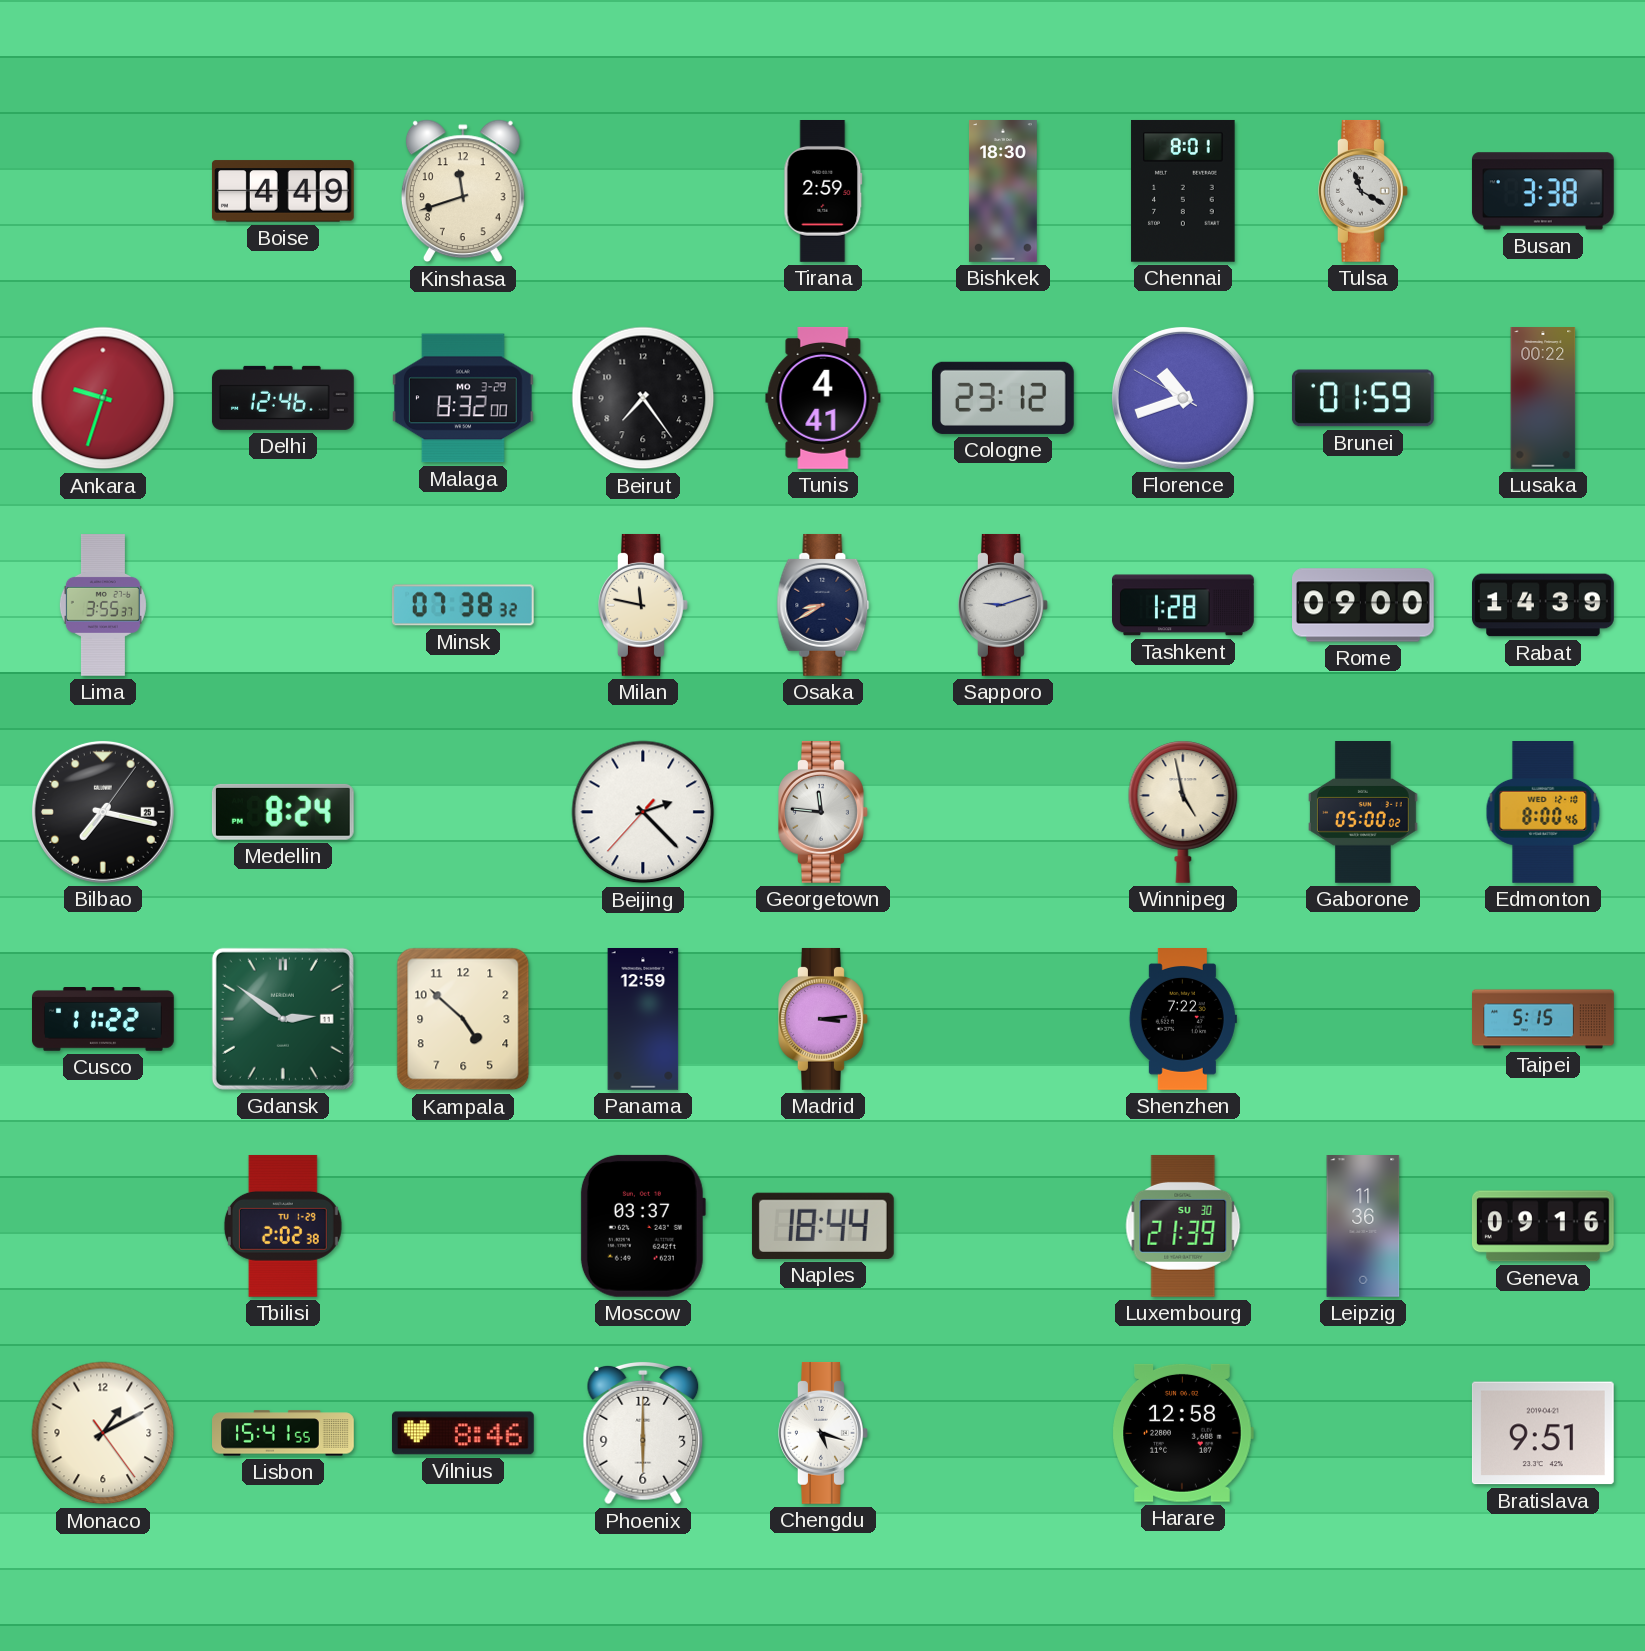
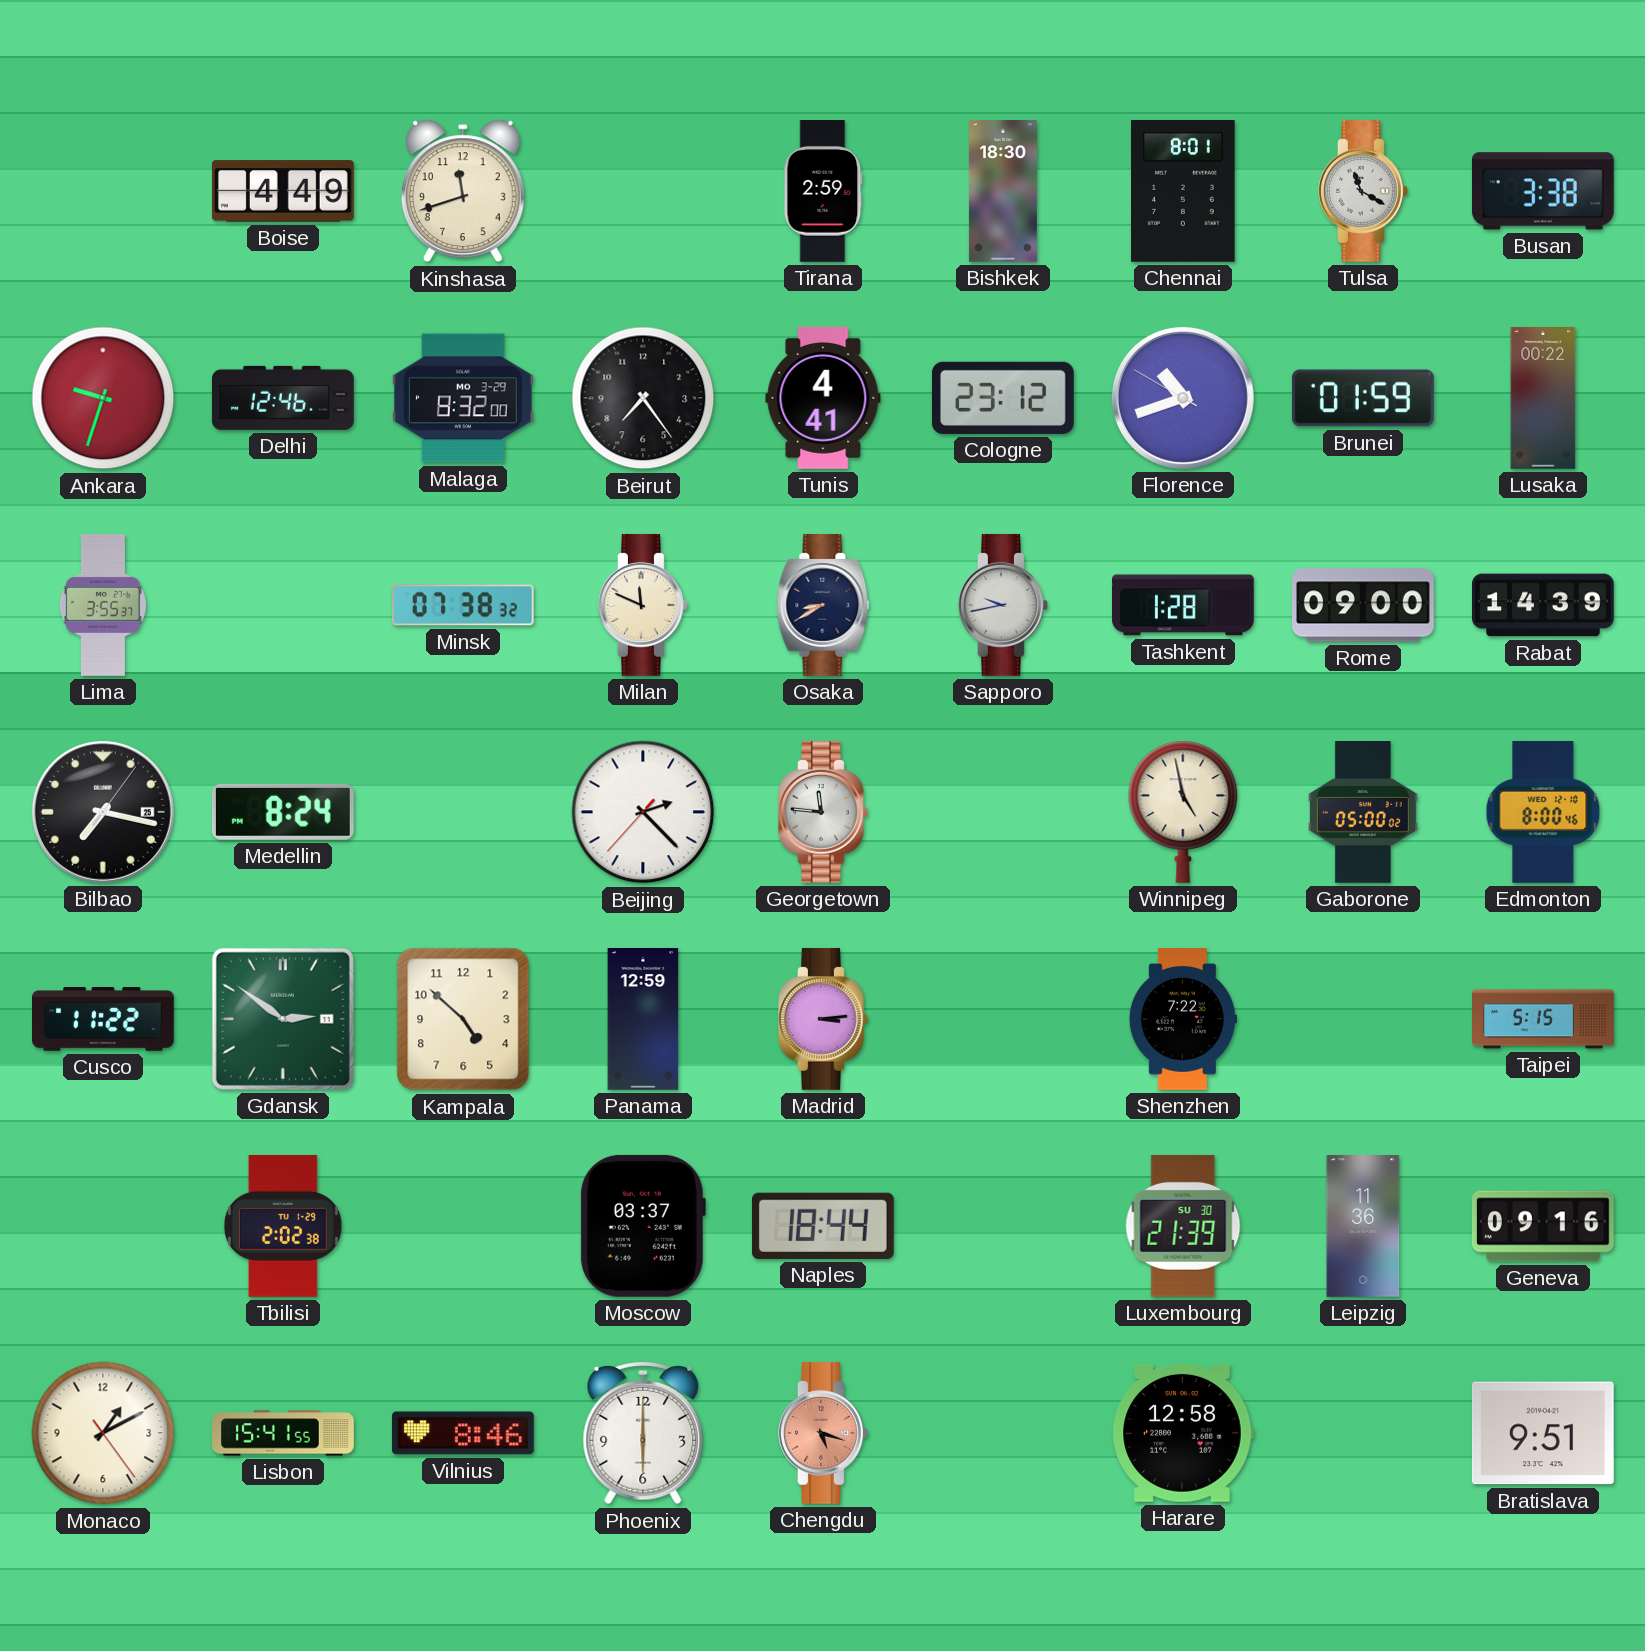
Milan: 11:47 -> 11:49
Sapporo: 9:12 -> 9:43
Chengdu dial: white -> salmon
